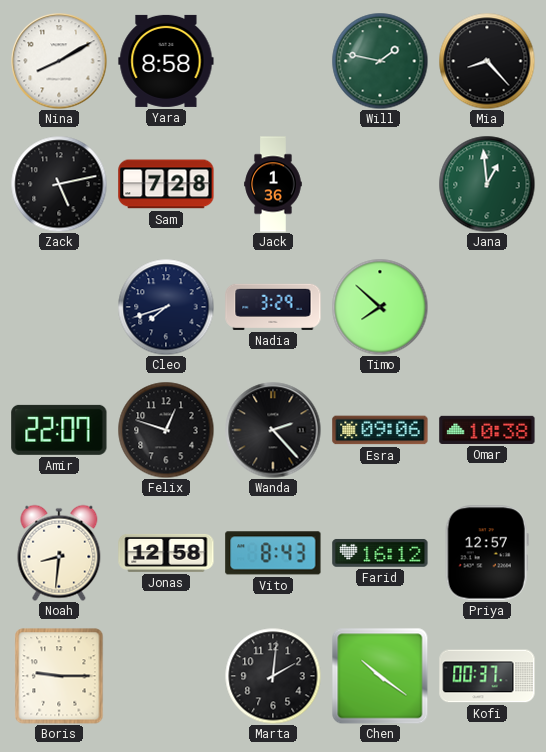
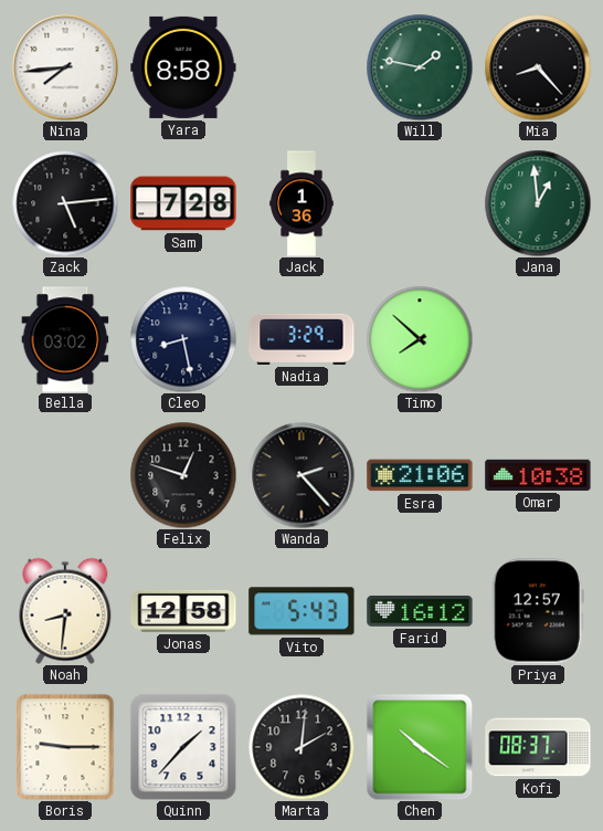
Nina: 8:10 -> 7:44
Zack: 5:13 -> 5:14
Bella: none -> 03:02
Cleo: 7:42 -> 8:28
Amir: 22:07 -> none
Esra: 09:06 -> 21:06
Vito: 8:43 -> 5:43
Quinn: none -> 1:37
Kofi: 00:37 -> 08:37
